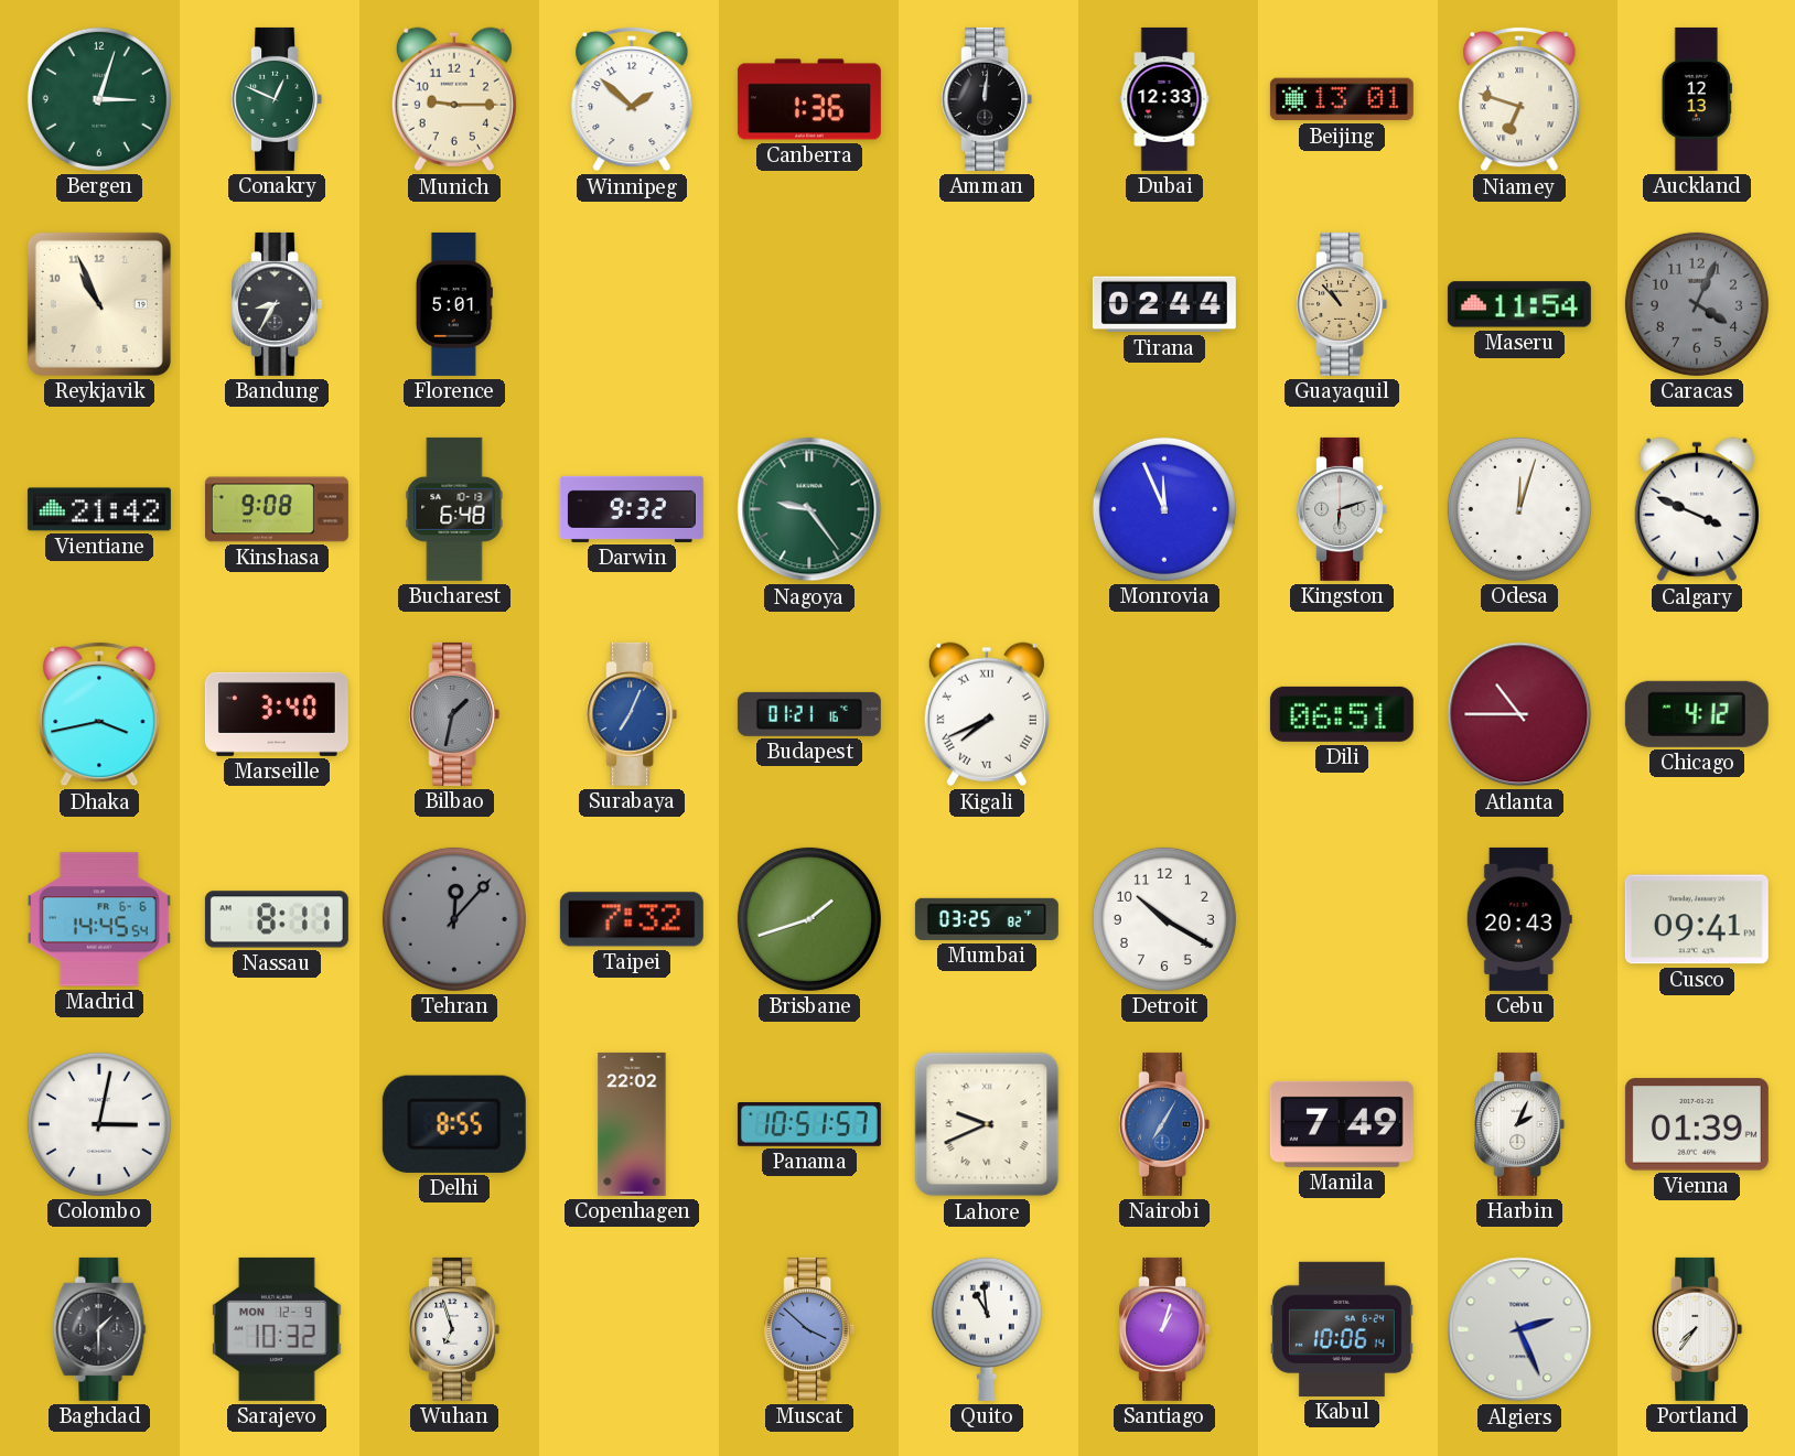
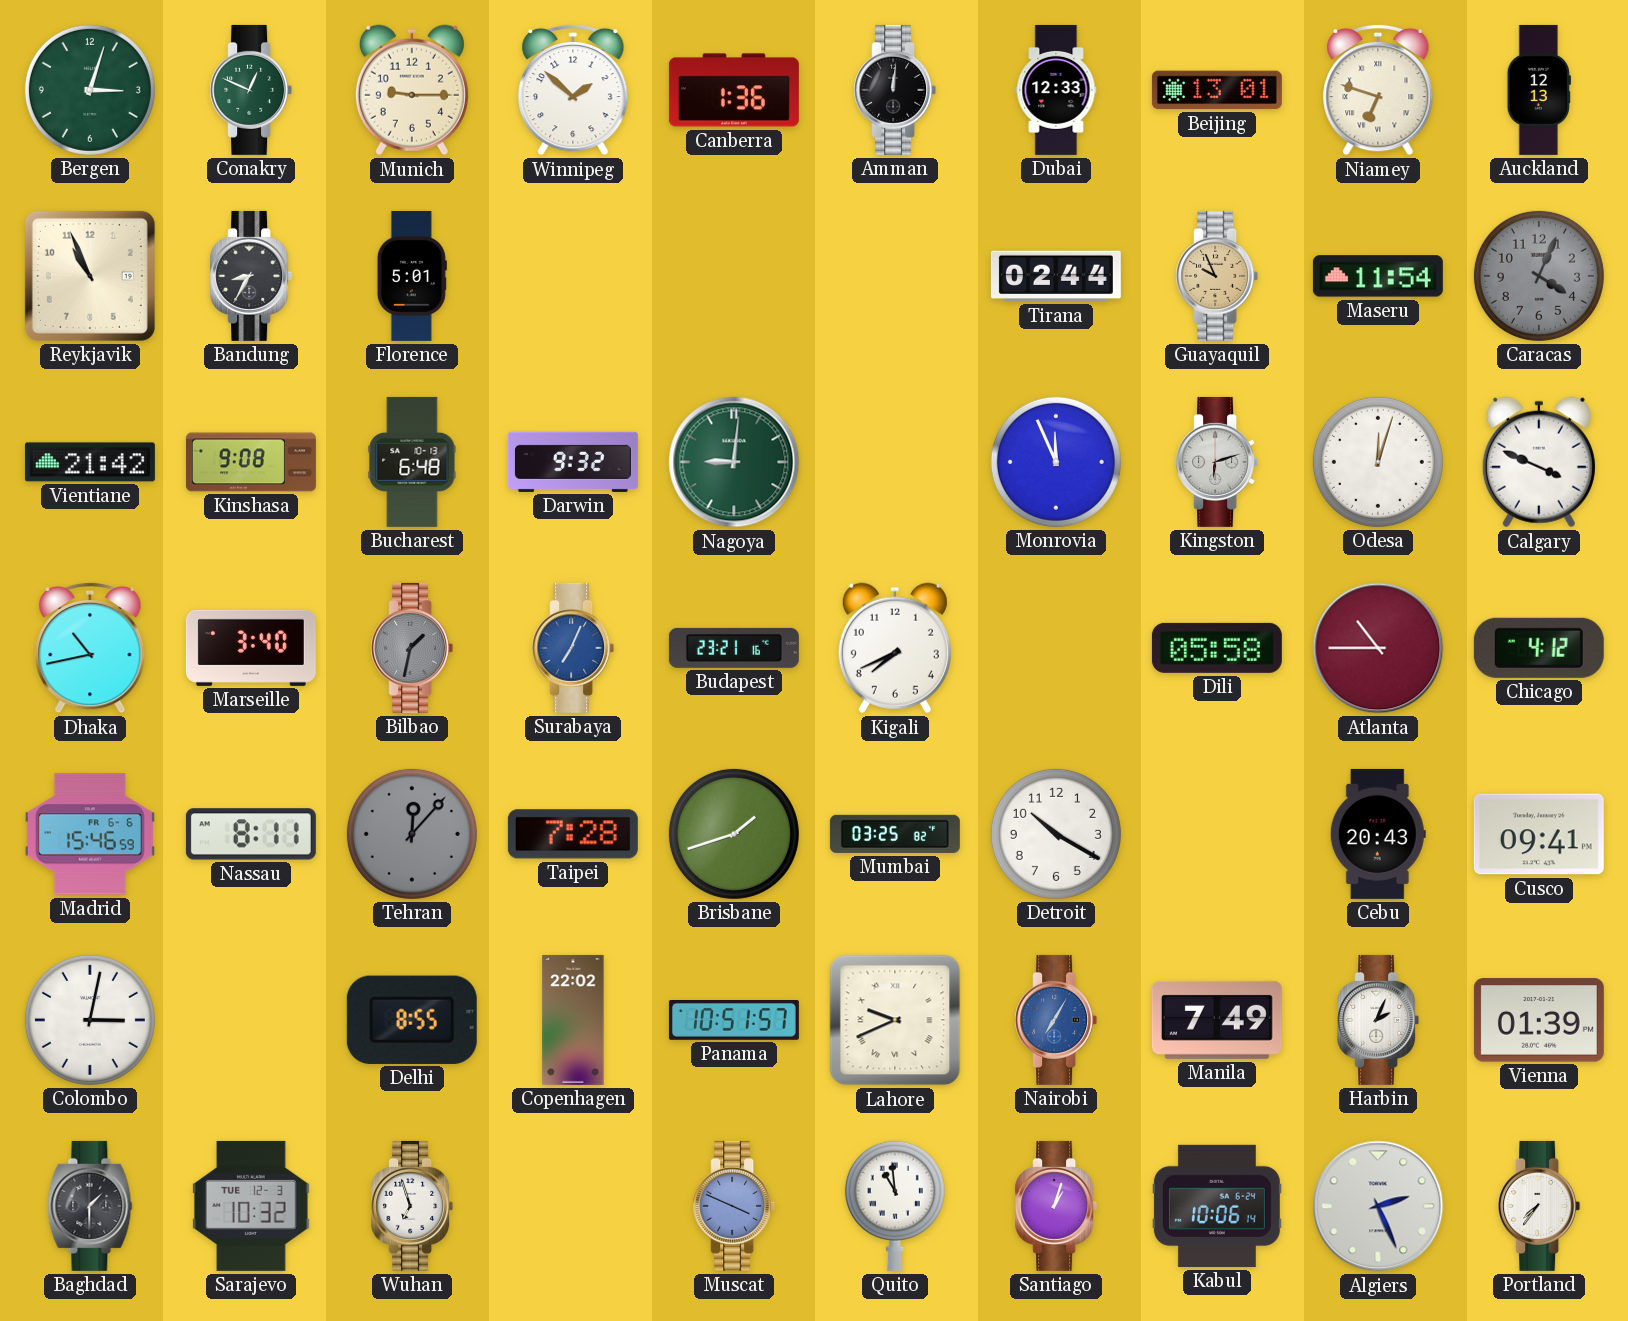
Guayaquil: 10:53 -> 9:56
Nagoya: 9:24 -> 9:01
Dhaka: 3:43 -> 10:43
Budapest: 01:21 -> 23:21
Kigali numerals: Roman -> Arabic
Dili: 06:51 -> 05:58
Madrid: 14:45 -> 15:46
Taipei: 7:32 -> 7:28
Sarajevo date: MON 12-9 -> TUE 12-3
Muscat: 3:52 -> 3:49
